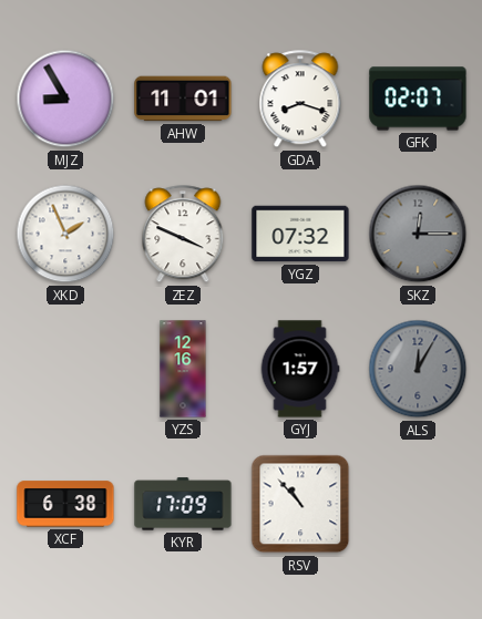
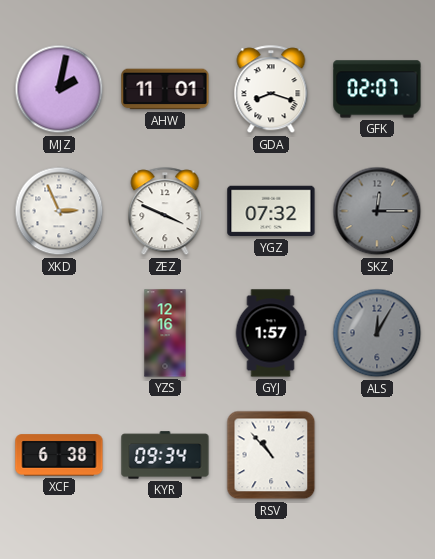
MJZ: 8:55 -> 2:02
XKD: 1:56 -> 2:56
KYR: 17:09 -> 09:34
